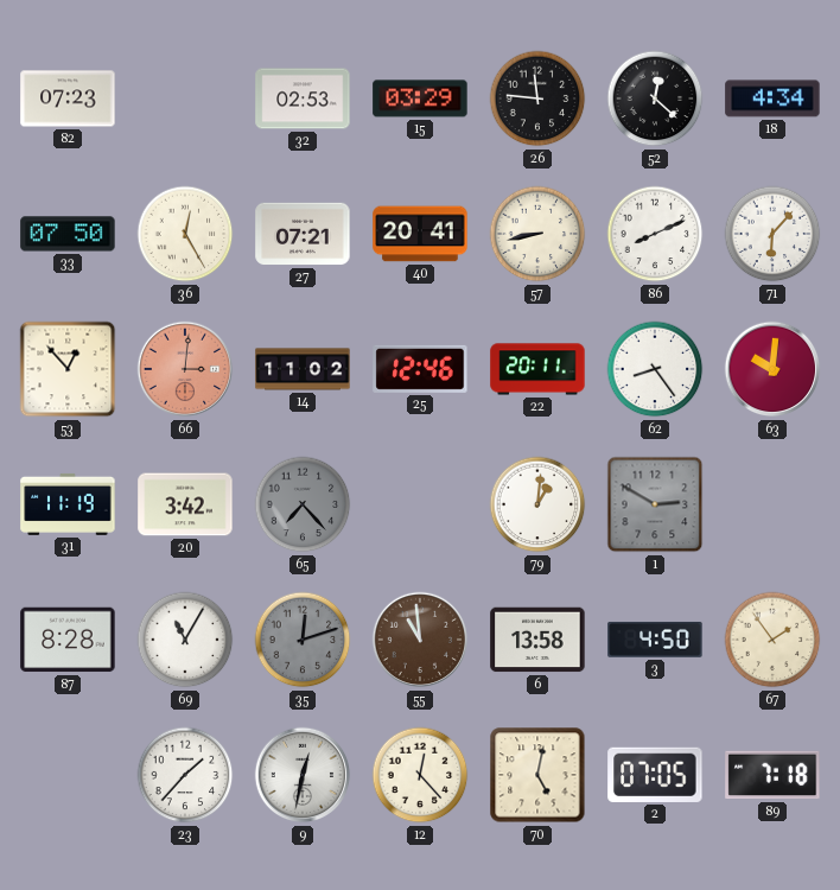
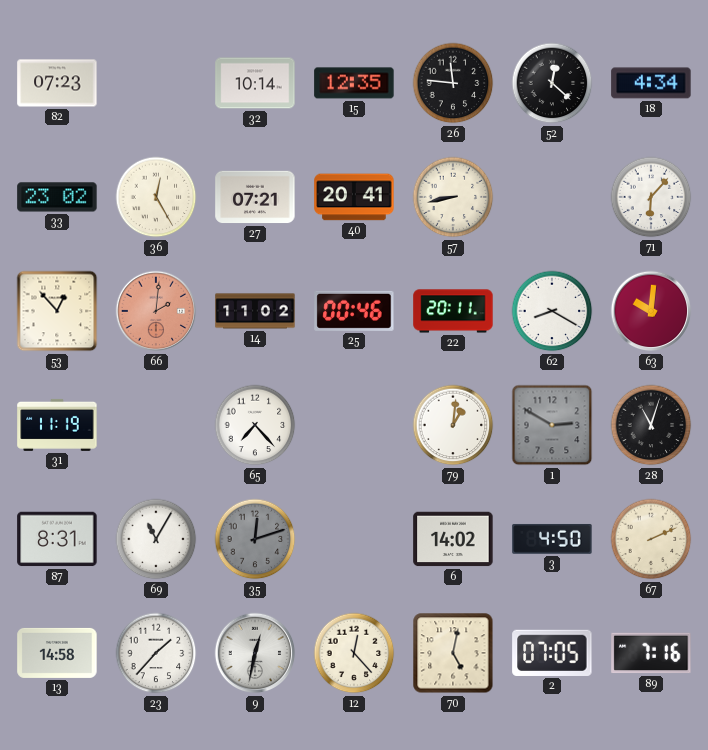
32: 02:53 -> 10:14
15: 03:29 -> 12:35
33: 07:50 -> 23:02
86: 8:11 -> none
66: 3:01 -> 2:01
25: 12:46 -> 00:46
62: 8:24 -> 8:20
20: 3:42 -> none
65 dial: grey -> white
28: none -> 11:03
87: 8:28 -> 8:31
55: 10:59 -> none
6: 13:58 -> 14:02
67: 1:54 -> 2:11
13: none -> 14:58
89: 7:18 -> 7:16
